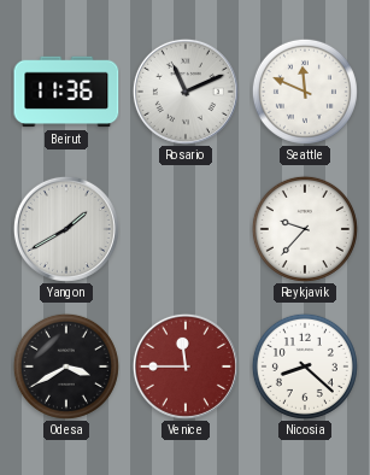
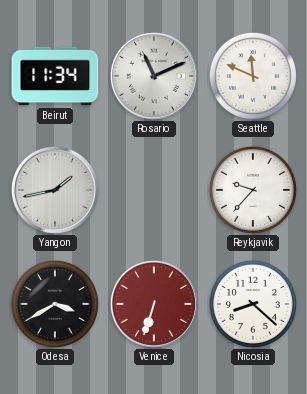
Beirut: 11:36 -> 11:34
Yangon: 1:40 -> 1:43
Venice: 11:45 -> 6:33
